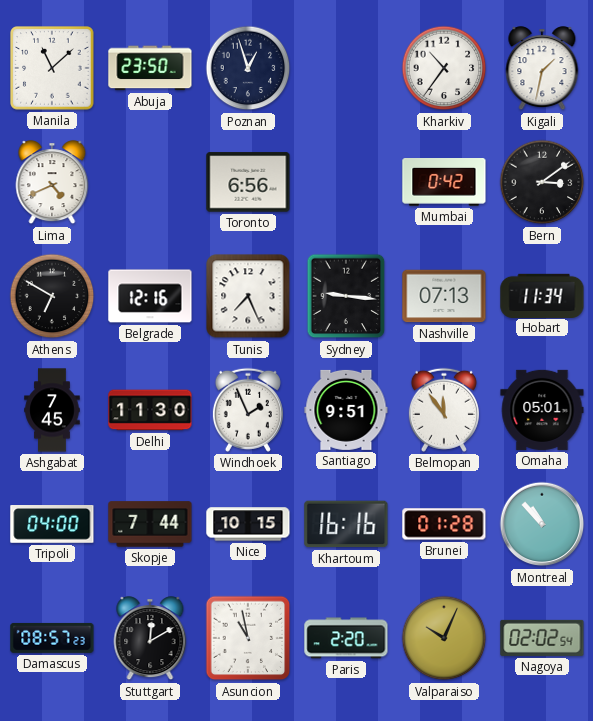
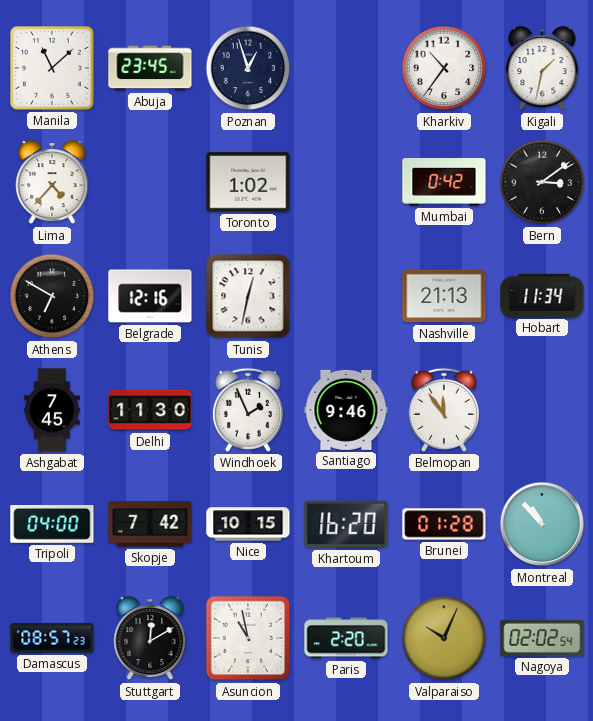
Abuja: 23:50 -> 23:45
Lima: 4:41 -> 4:37
Toronto: 6:56 -> 1:02
Tunis: 7:26 -> 12:32
Sydney: 9:16 -> none
Nashville: 07:13 -> 21:13
Santiago: 9:51 -> 9:46
Omaha: 05:01 -> none
Skopje: 7:44 -> 7:42
Khartoum: 16:16 -> 16:20
